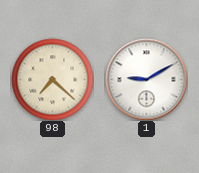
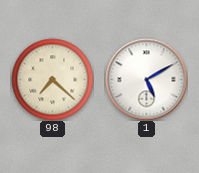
1: 9:10 -> 5:10
